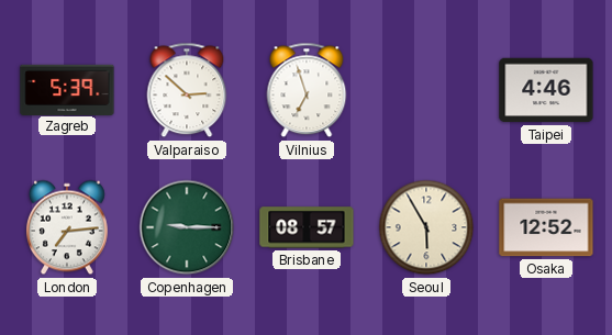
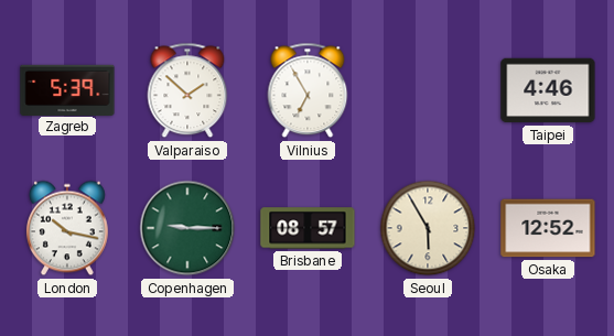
Valparaiso: 2:52 -> 1:52
Vilnius: 6:57 -> 6:55
London: 7:14 -> 10:17
